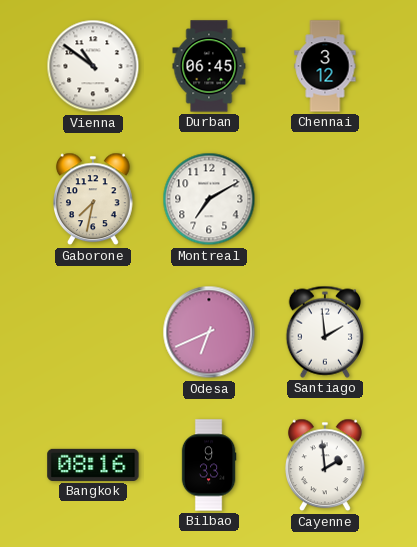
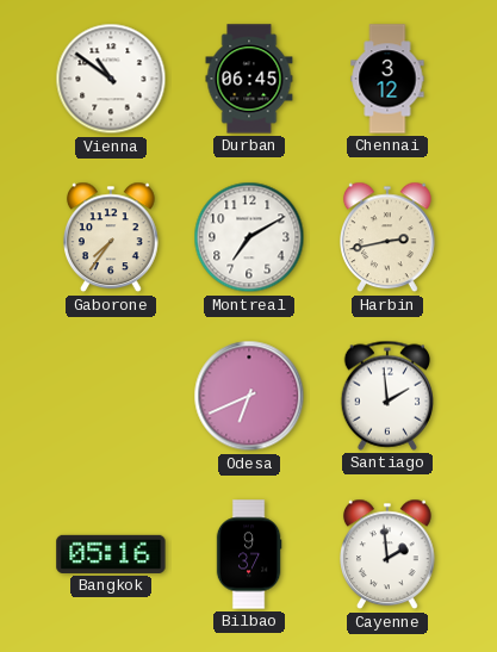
Gaborone: 7:32 -> 7:36
Harbin: none -> 2:43
Bangkok: 08:16 -> 05:16
Bilbao: 9:33 -> 9:37
